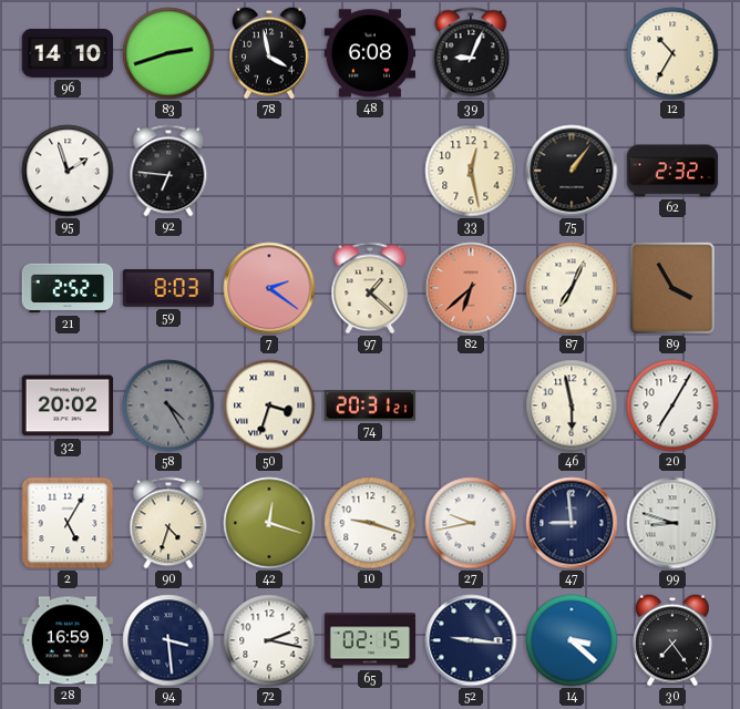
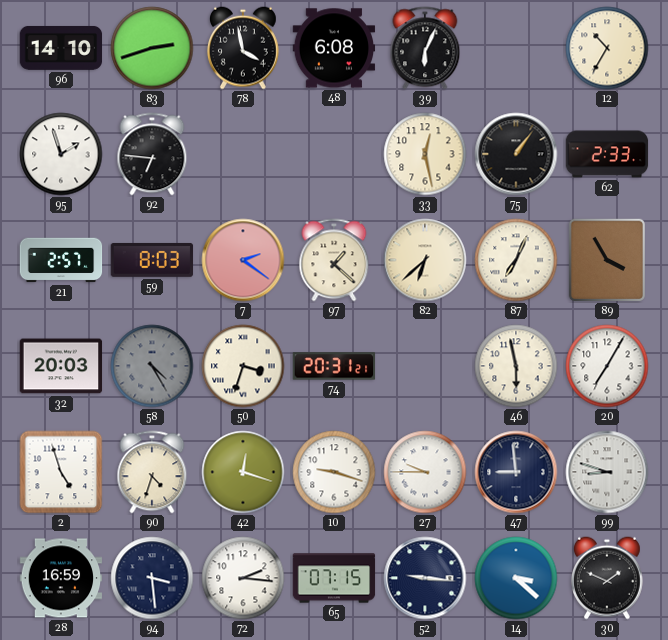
39: 9:04 -> 6:04
62: 2:32 -> 2:33
21: 2:52 -> 2:57
82 dial: salmon -> cream
32: 20:02 -> 20:03
2: 5:05 -> 4:57
27: 9:43 -> 9:45
72: 2:17 -> 2:16
65: 02:15 -> 07:15
30: 7:24 -> 1:49
